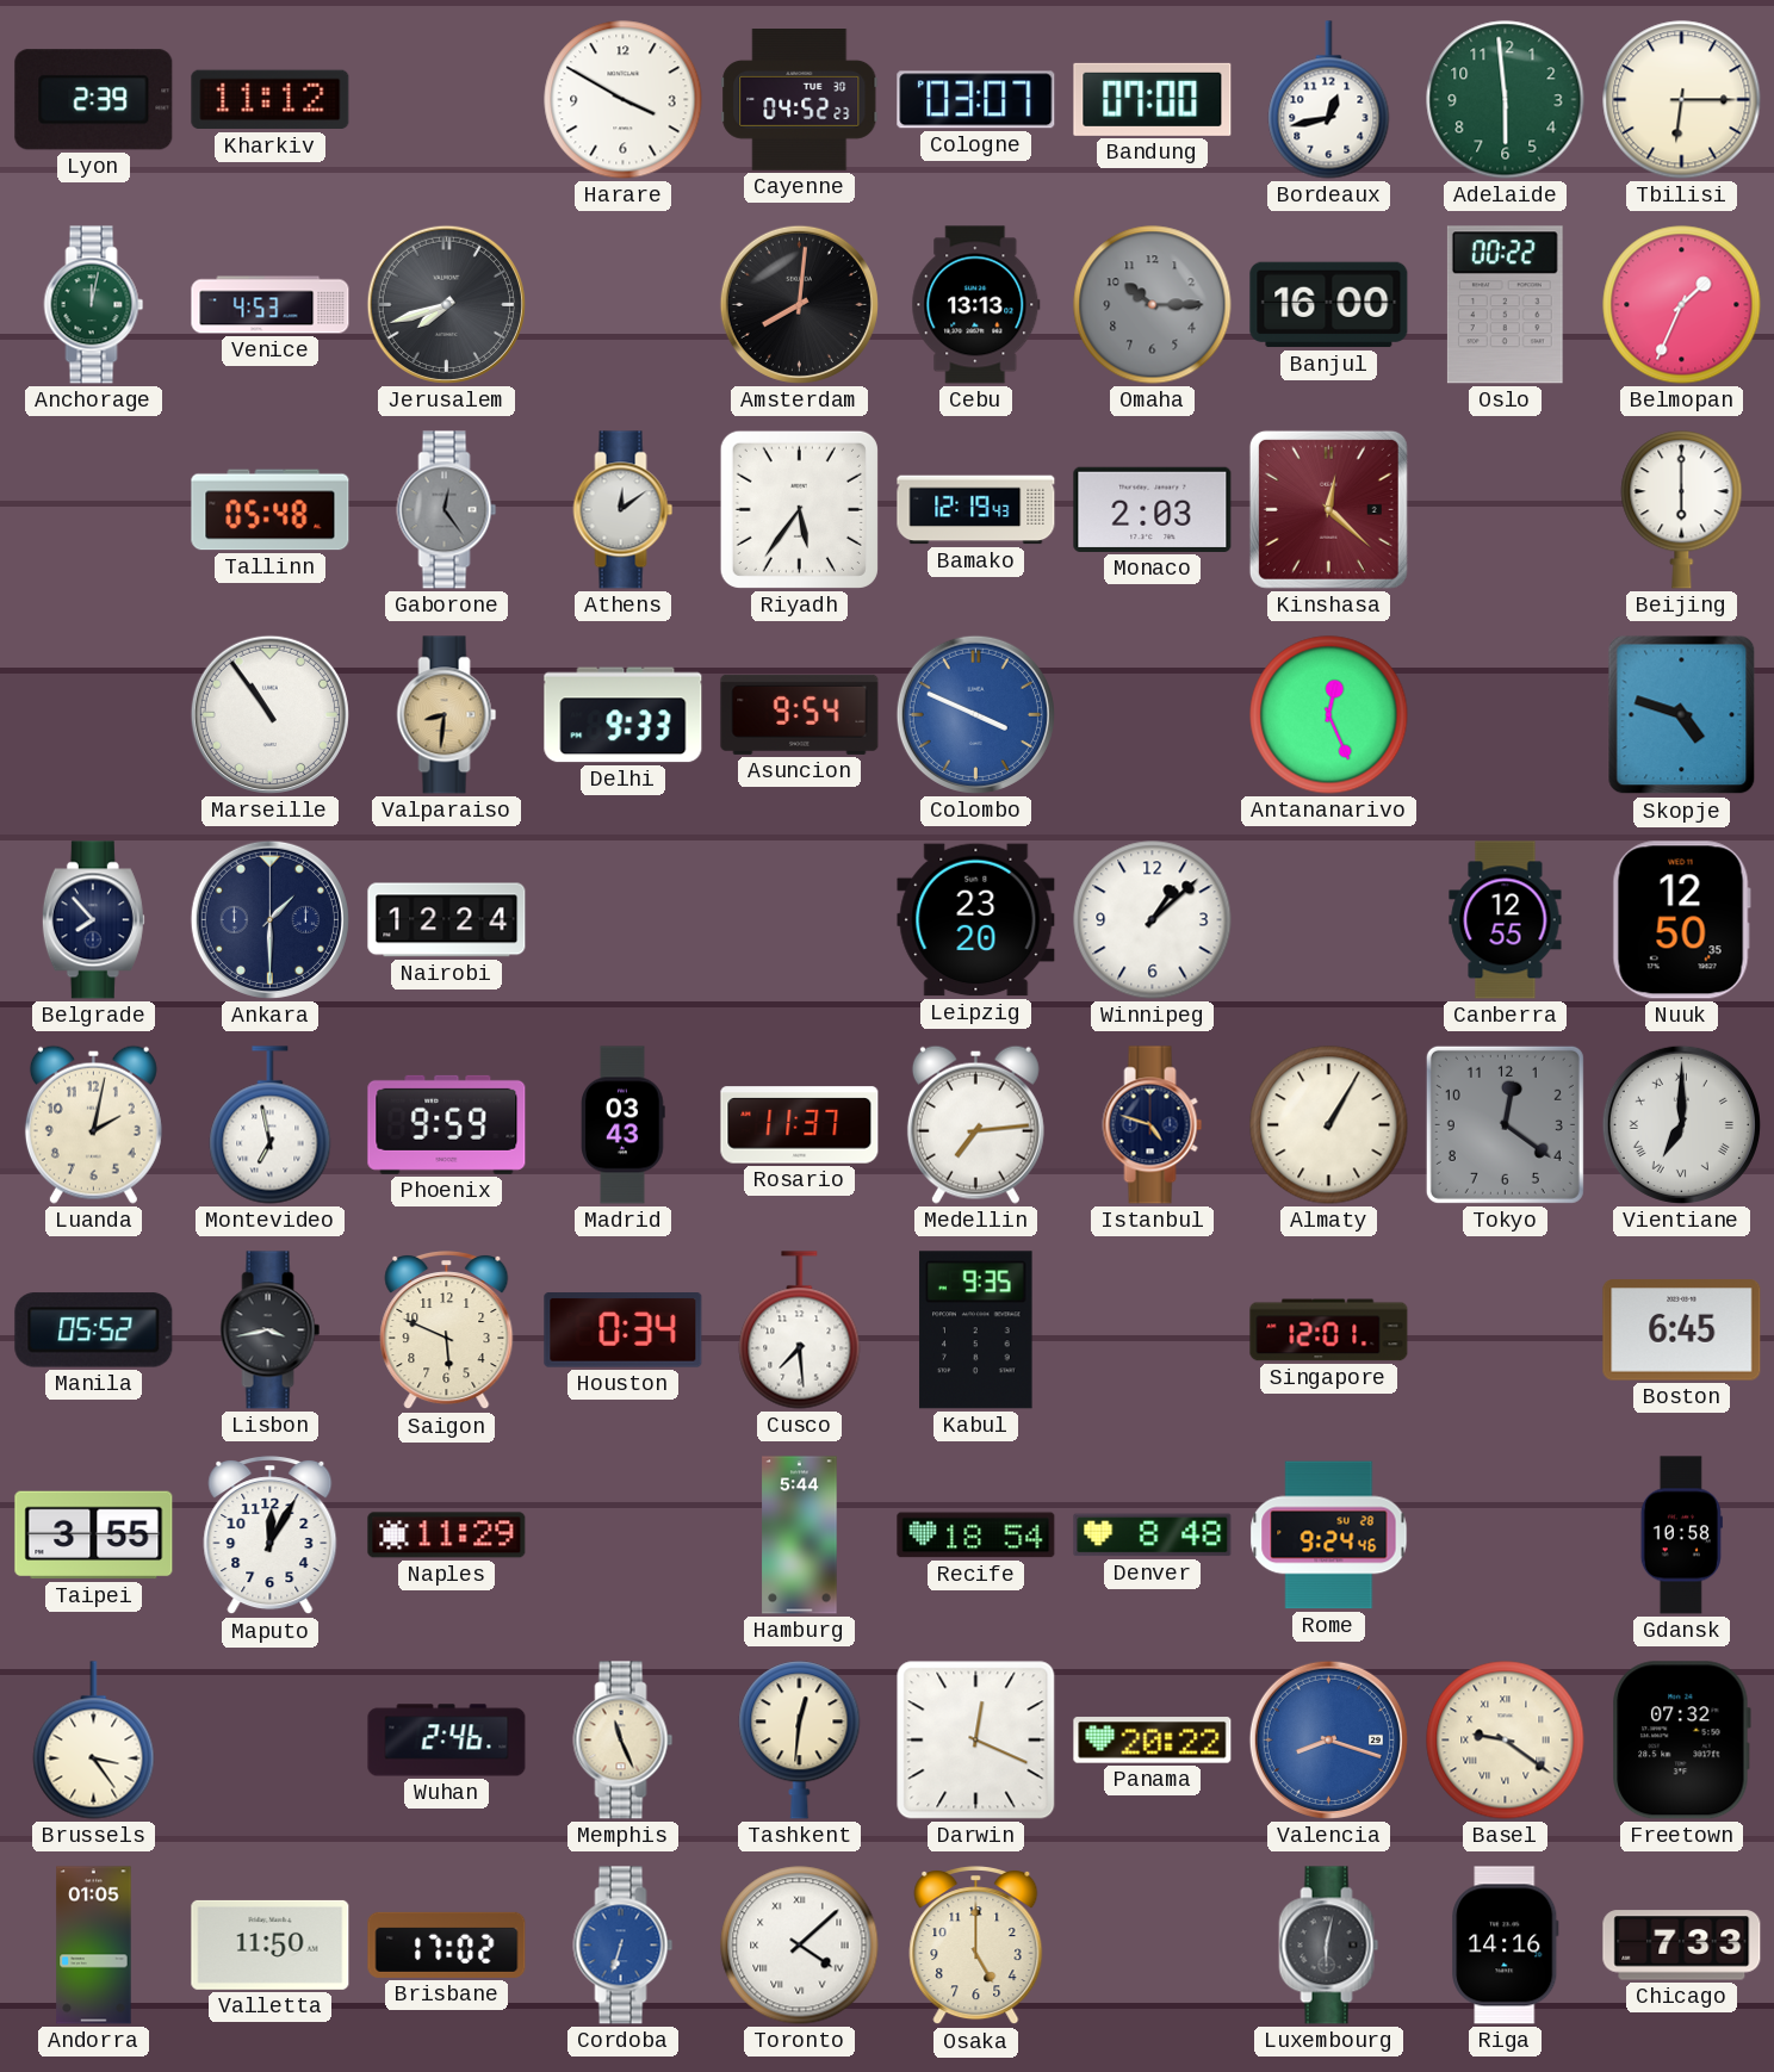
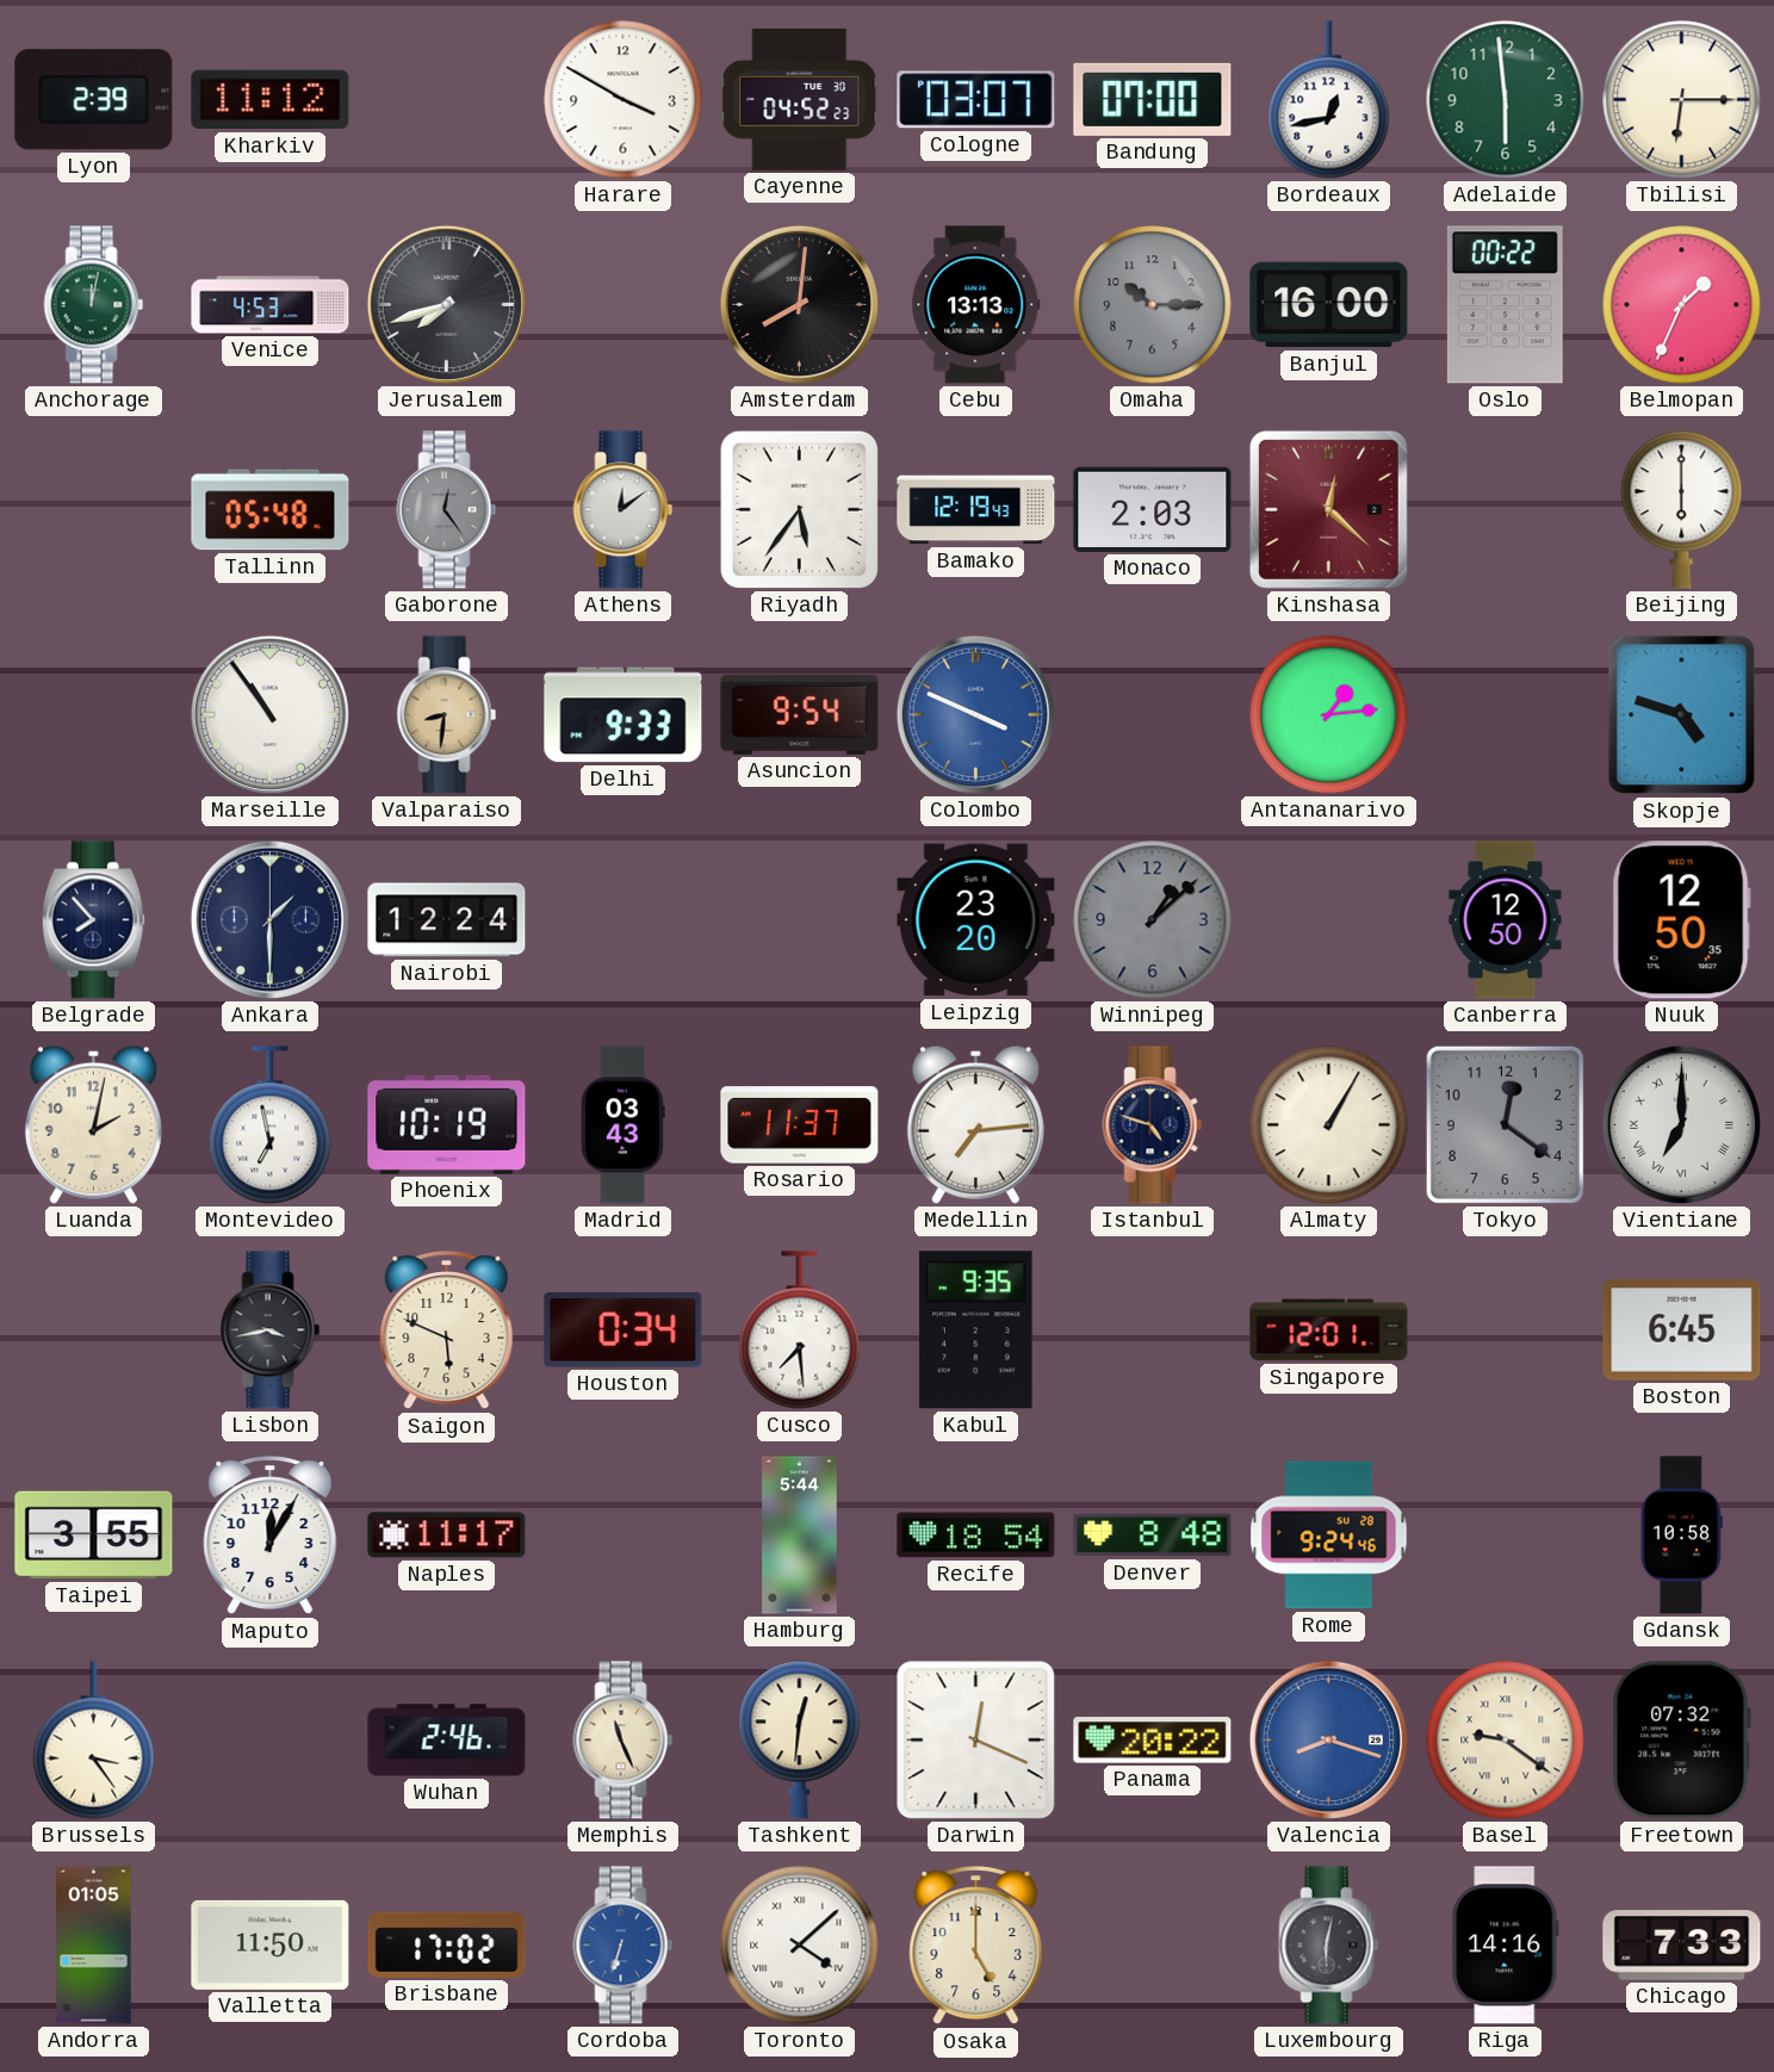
Antananarivo: 12:26 -> 1:14
Winnipeg dial: white -> grey
Canberra: 12:55 -> 12:50
Phoenix: 9:59 -> 10:19
Manila: 05:52 -> none
Naples: 11:29 -> 11:17
